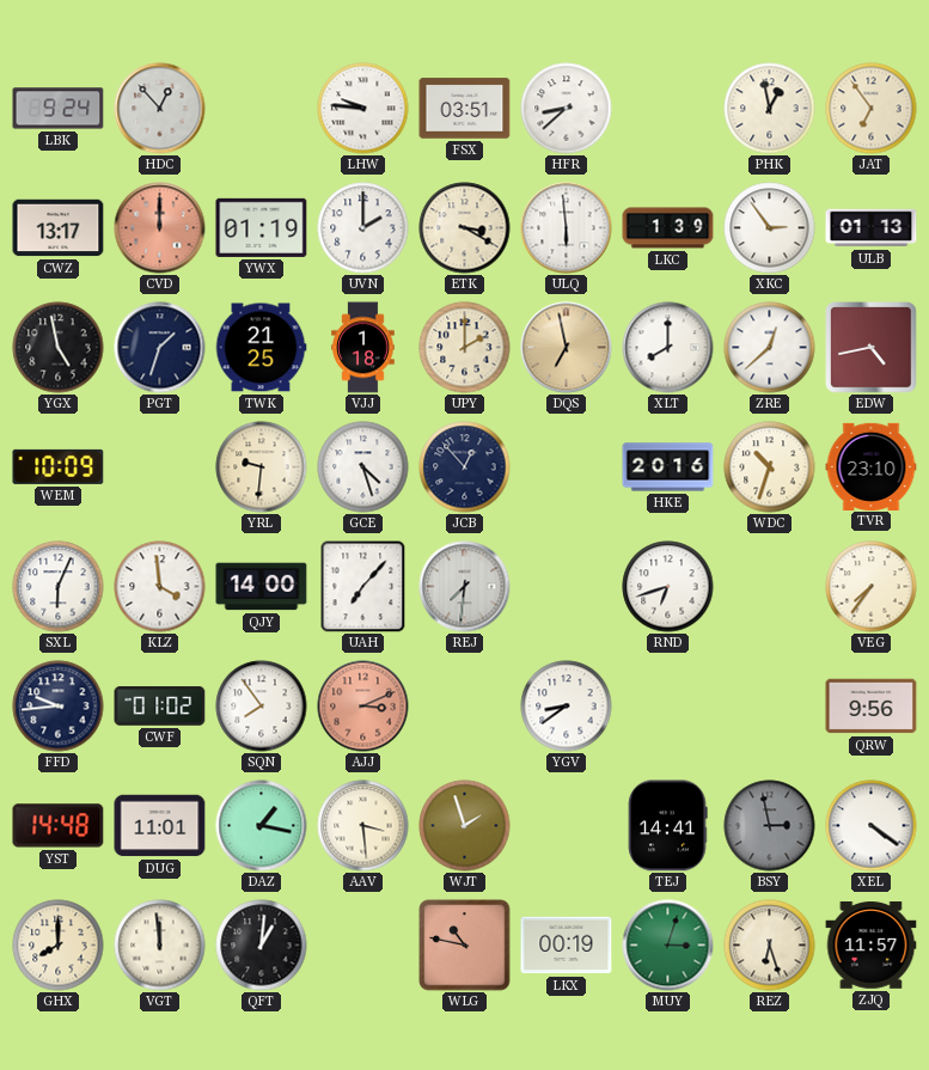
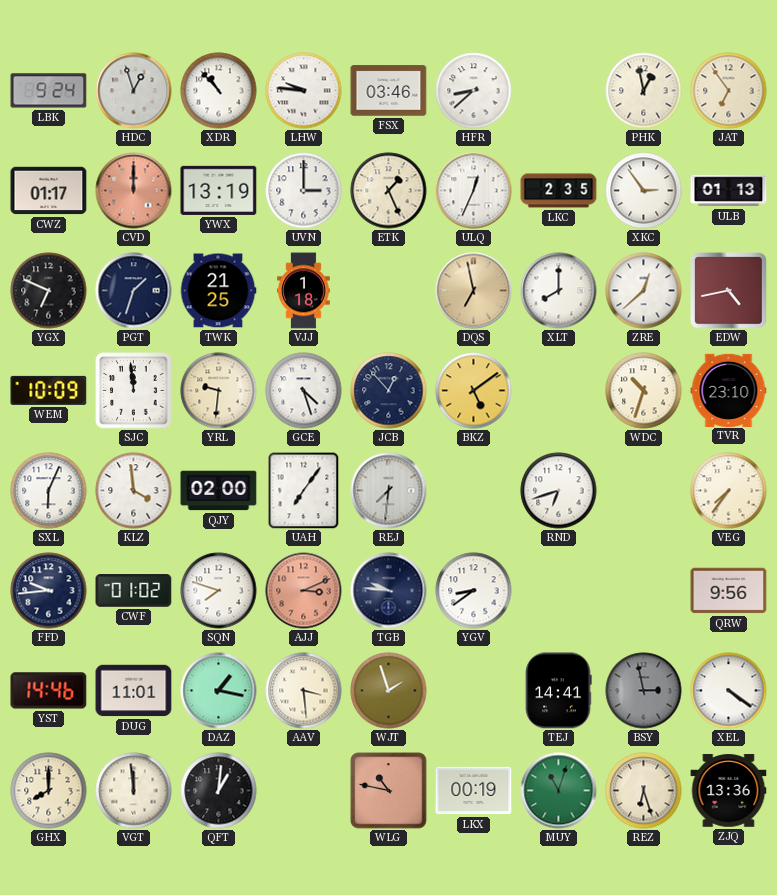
HDC: 12:53 -> 12:57
XDR: none -> 10:53
FSX: 03:51 -> 03:46
CWZ: 13:17 -> 01:17
YWX: 01:19 -> 13:19
UVN: 2:00 -> 3:00
ETK: 3:20 -> 1:26
ULQ: 5:59 -> 12:34
LKC: 1:39 -> 2:35
YGX: 4:58 -> 6:49
UPY: 2:00 -> none
SJC: none -> 11:59
BKZ: none -> 5:09
HKE: 20:16 -> none
QJY: 14:00 -> 02:00
UAH: 7:07 -> 7:06
SQN: 7:54 -> 7:48
TGB: none -> 9:46
YST: 14:48 -> 14:46
MUY: 3:03 -> 11:03
ZJQ: 11:57 -> 13:36
